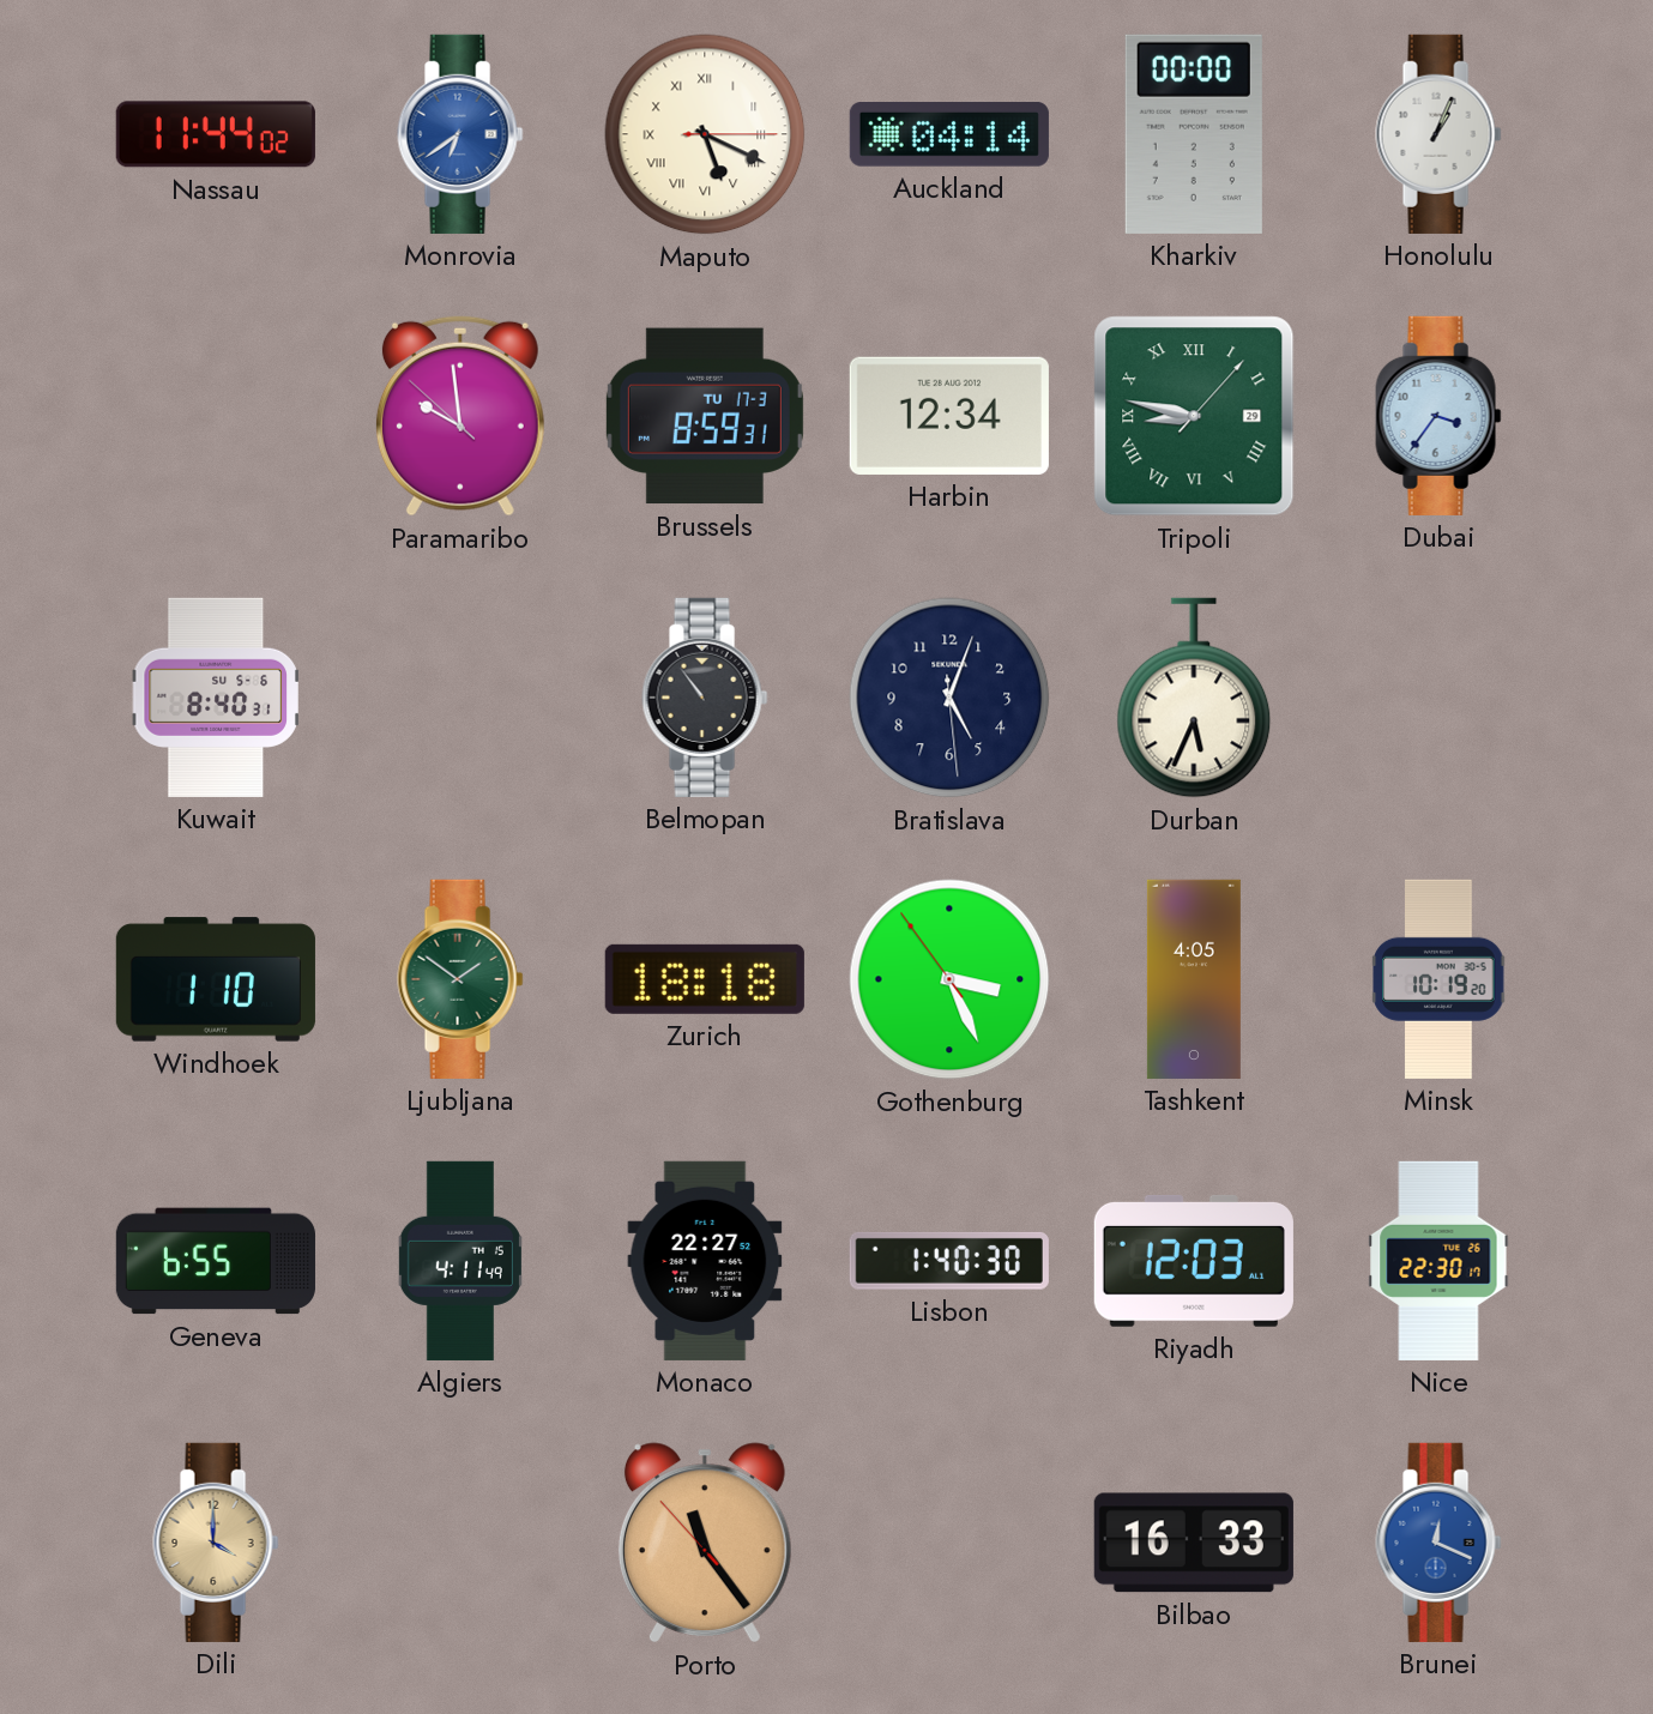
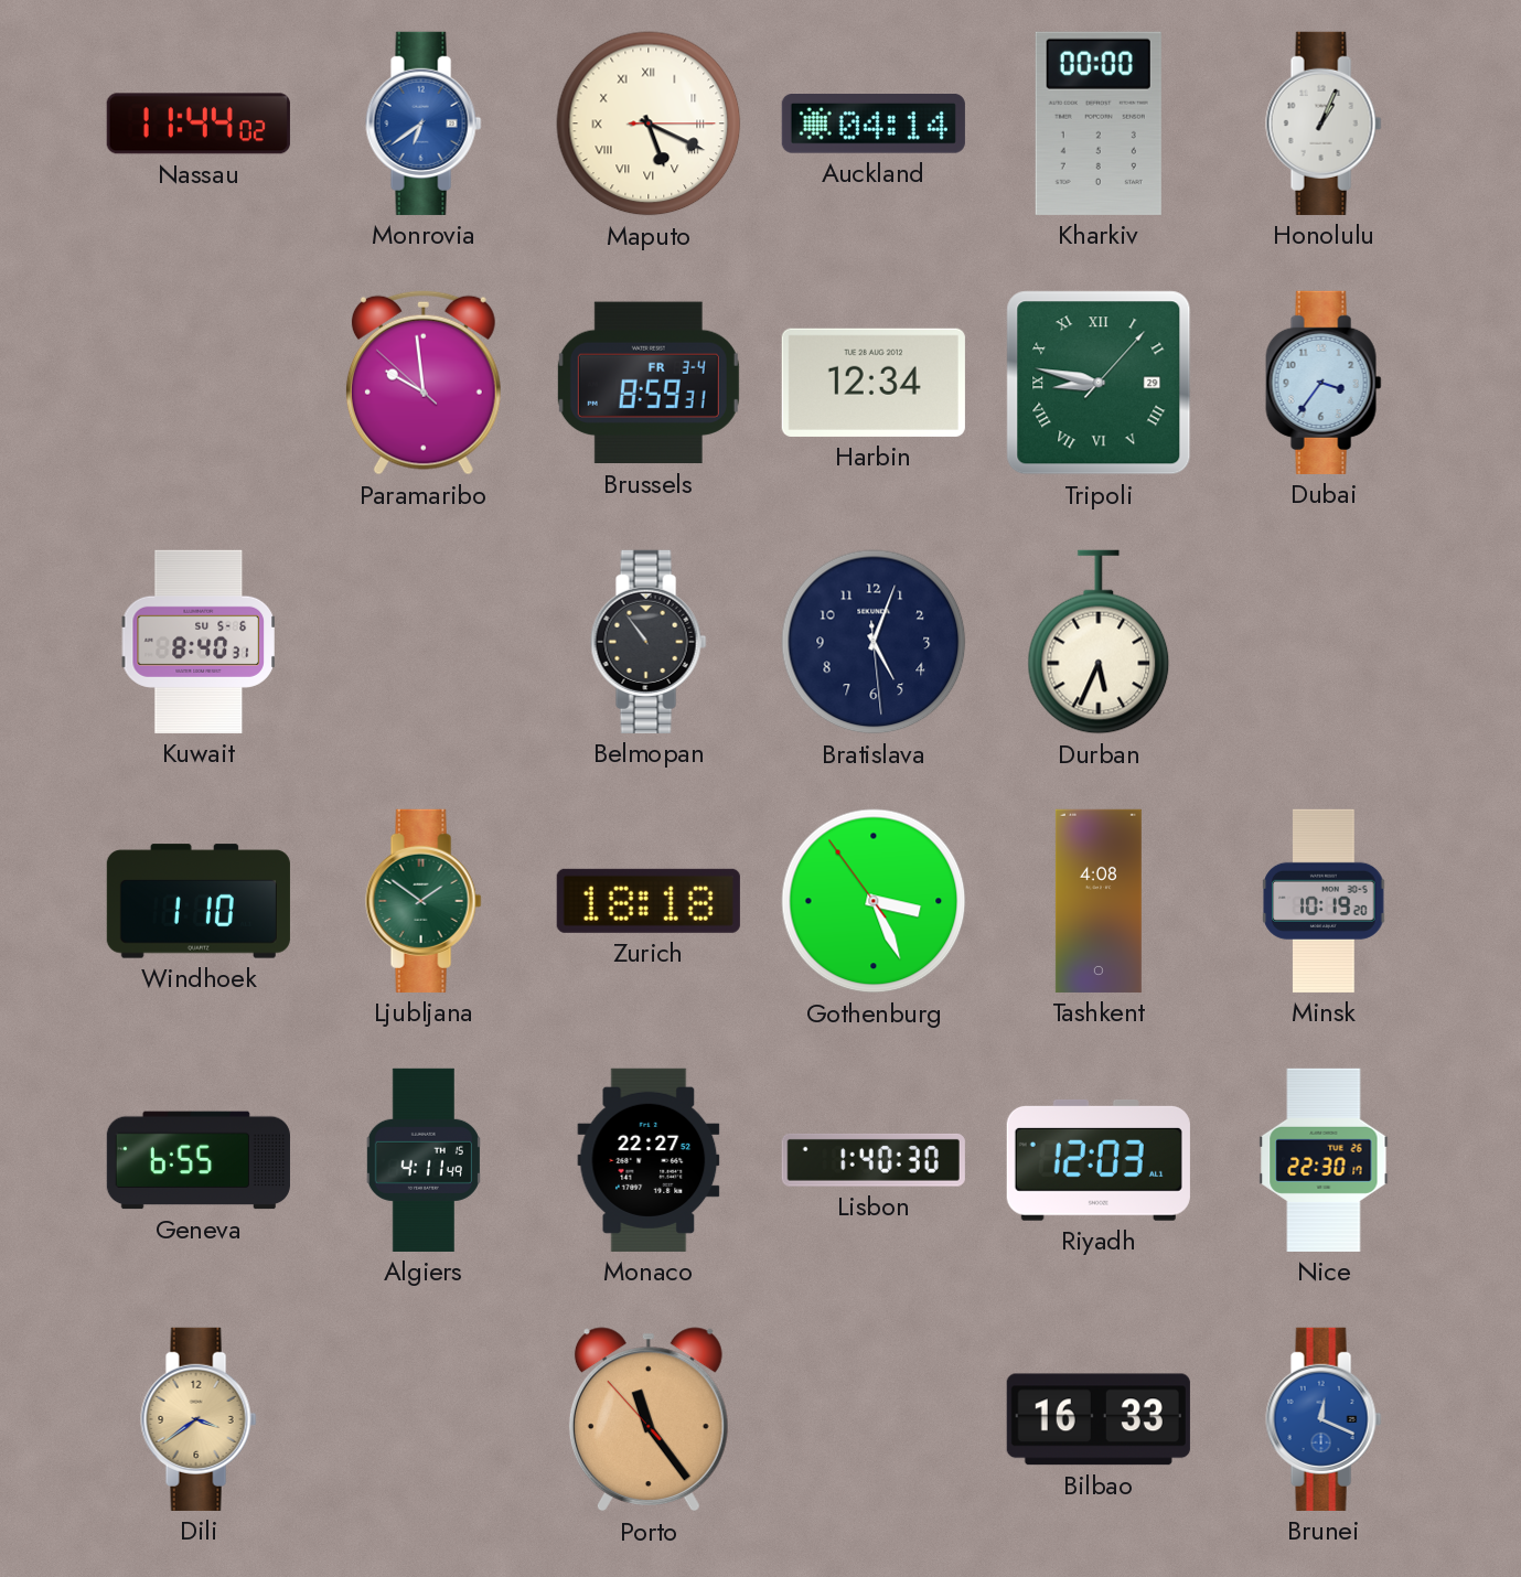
Brussels date: TU 17-3 -> FR 3-4
Tashkent: 4:05 -> 4:08
Dili: 4:00 -> 3:39
